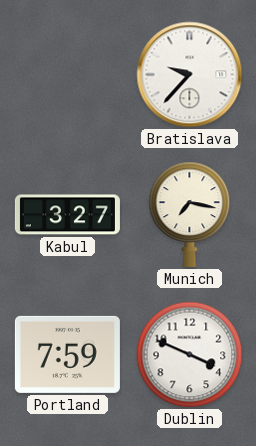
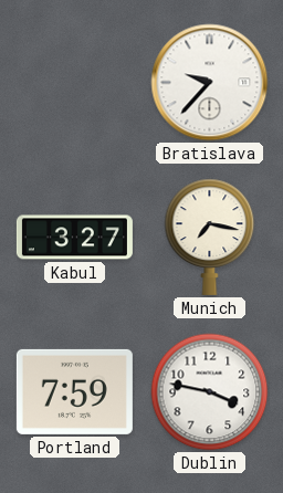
Dublin: 3:49 -> 3:47
